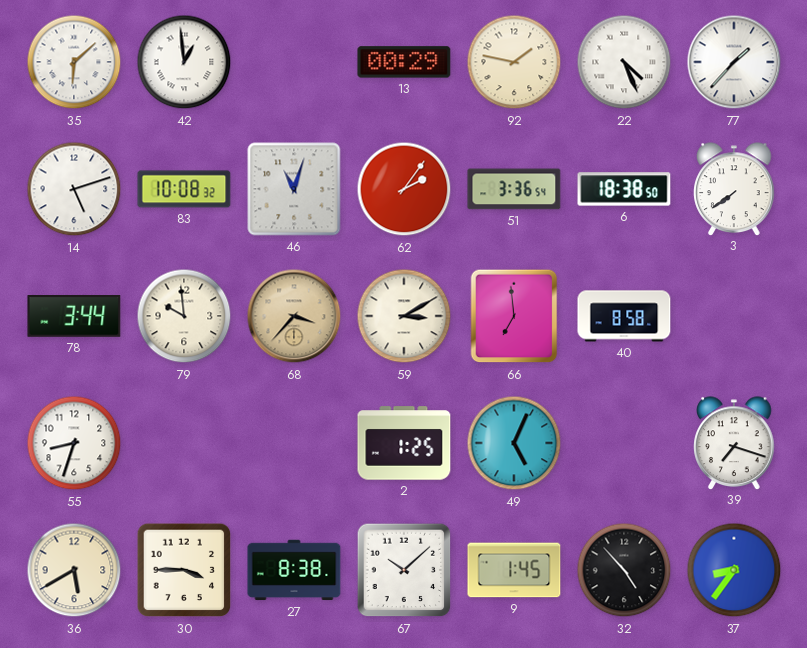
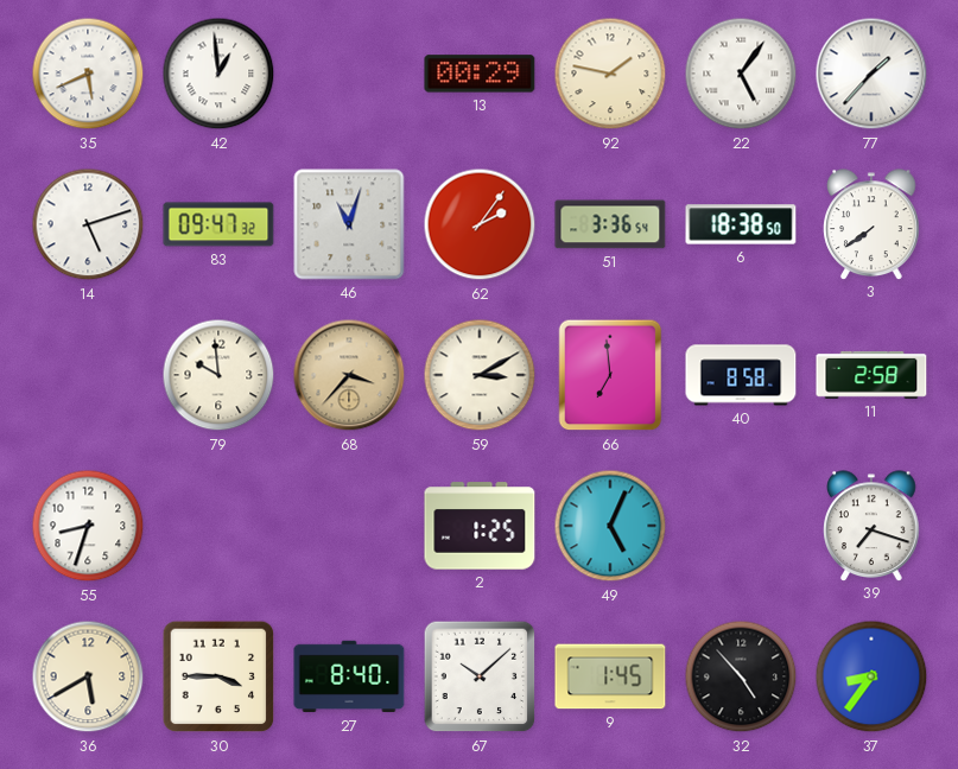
35: 6:08 -> 5:41
22: 4:26 -> 5:06
83: 10:08 -> 09:47
78: 3:44 -> none
11: none -> 2:58
27: 8:38 -> 8:40
